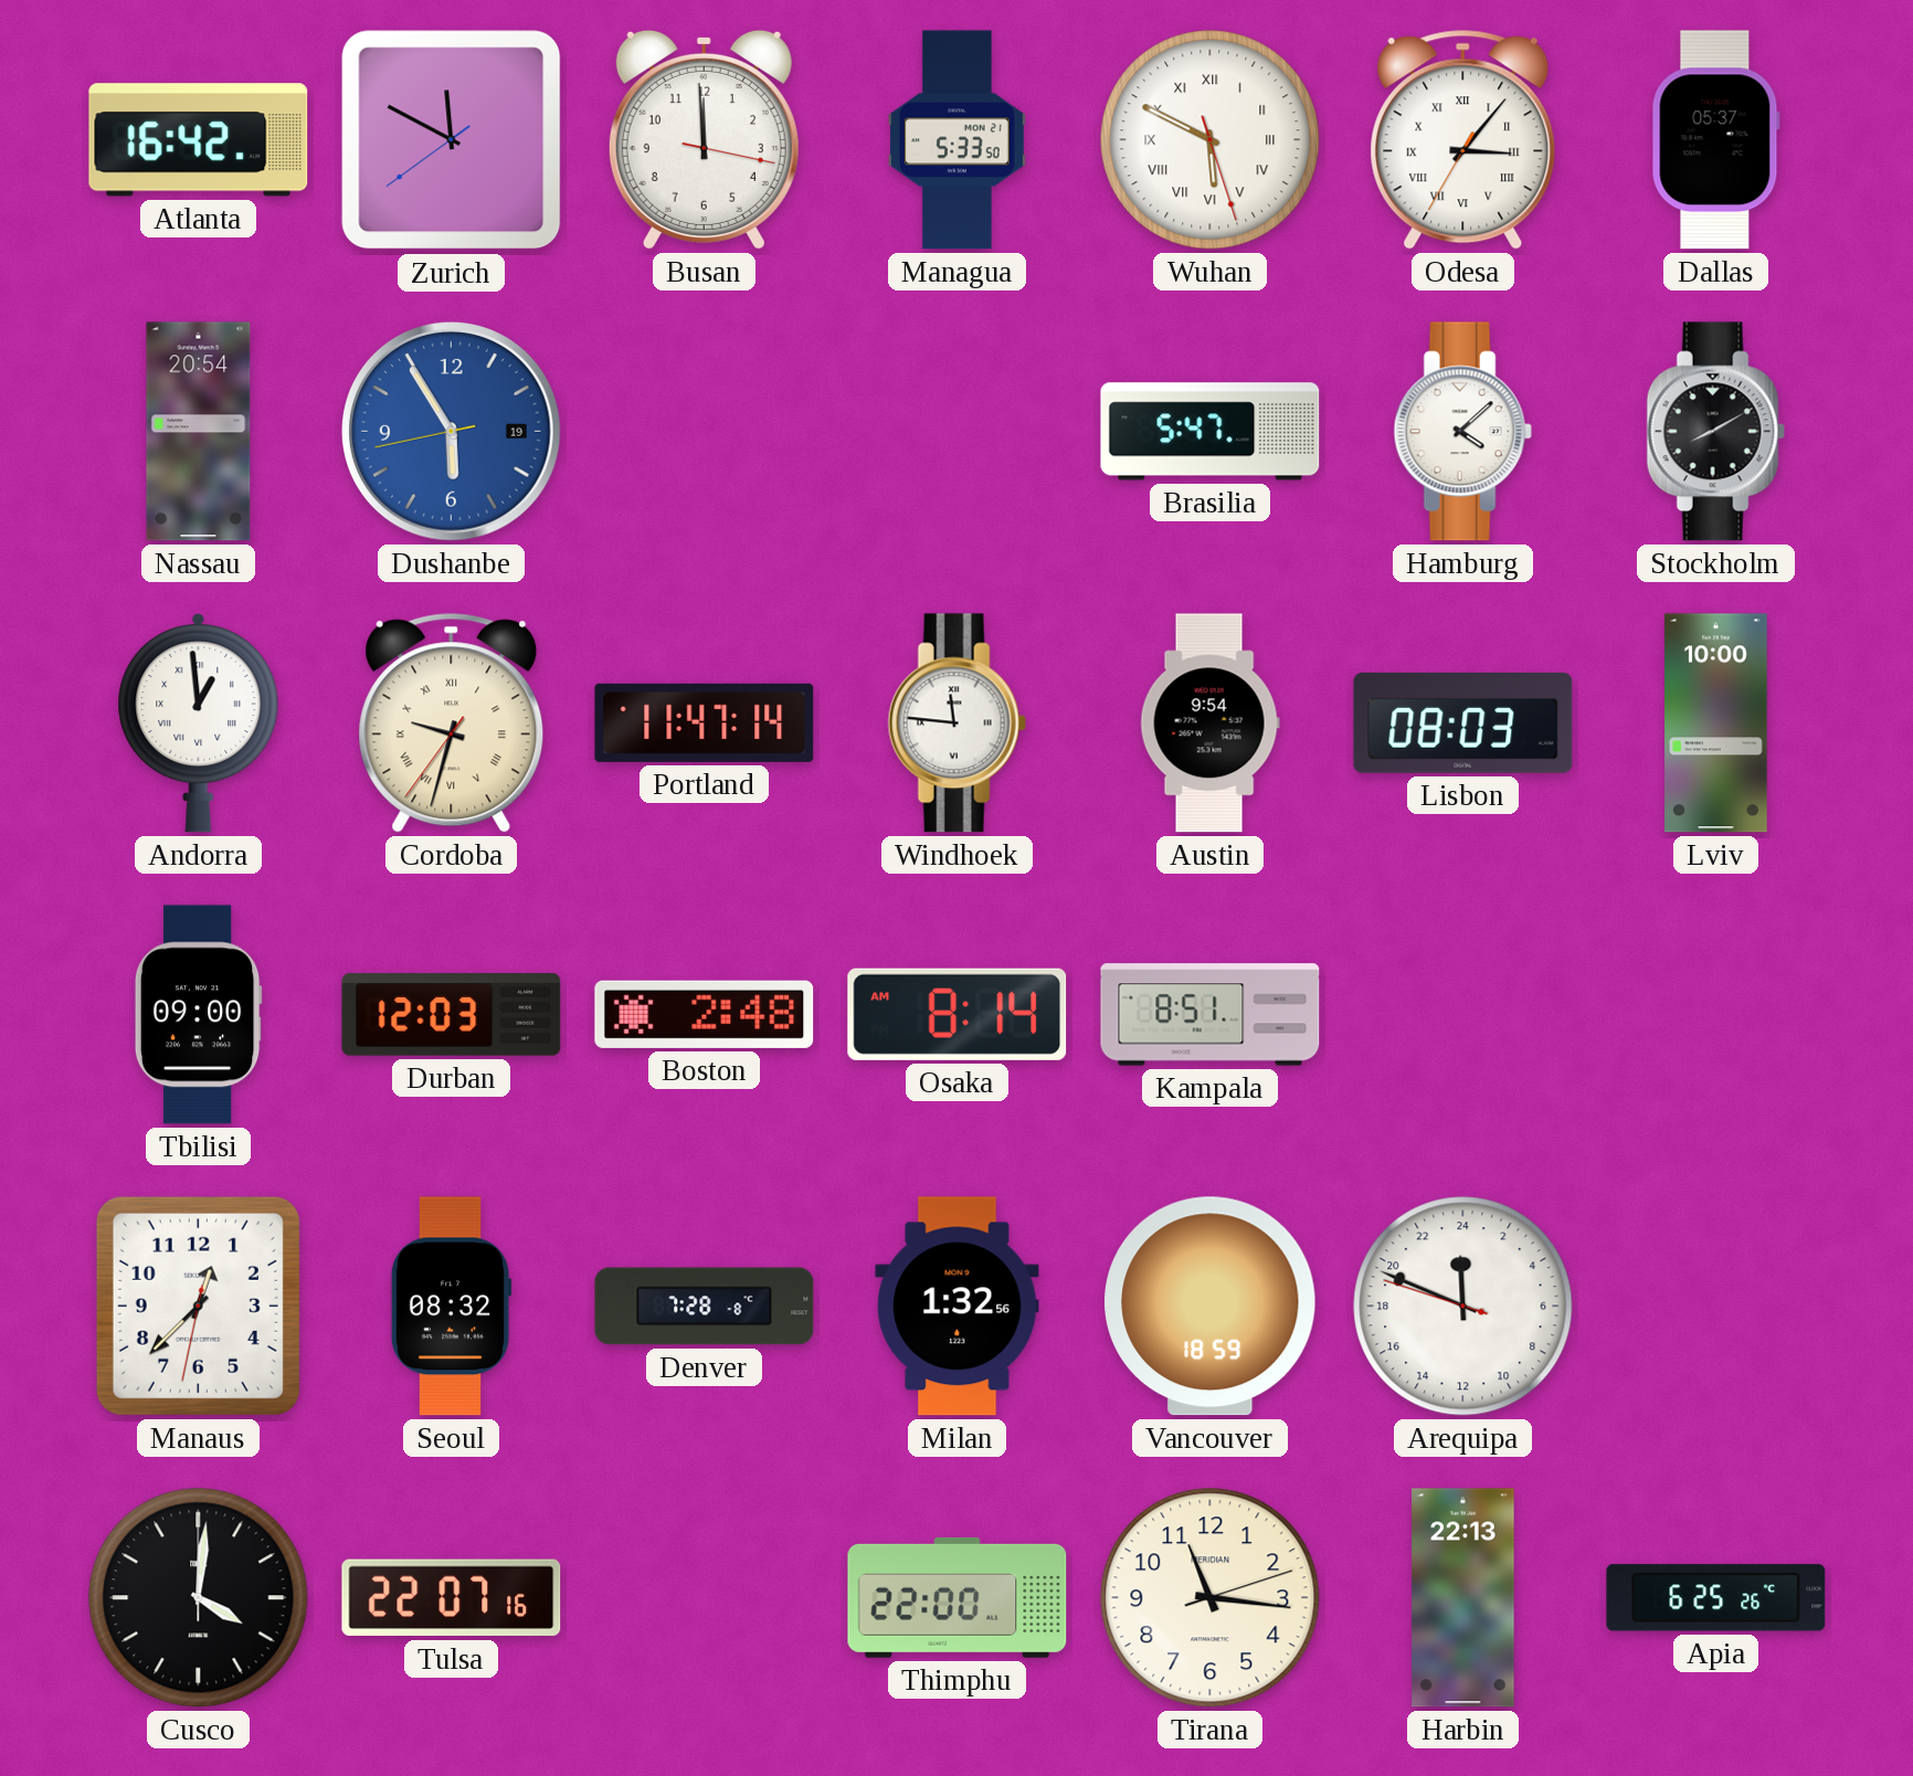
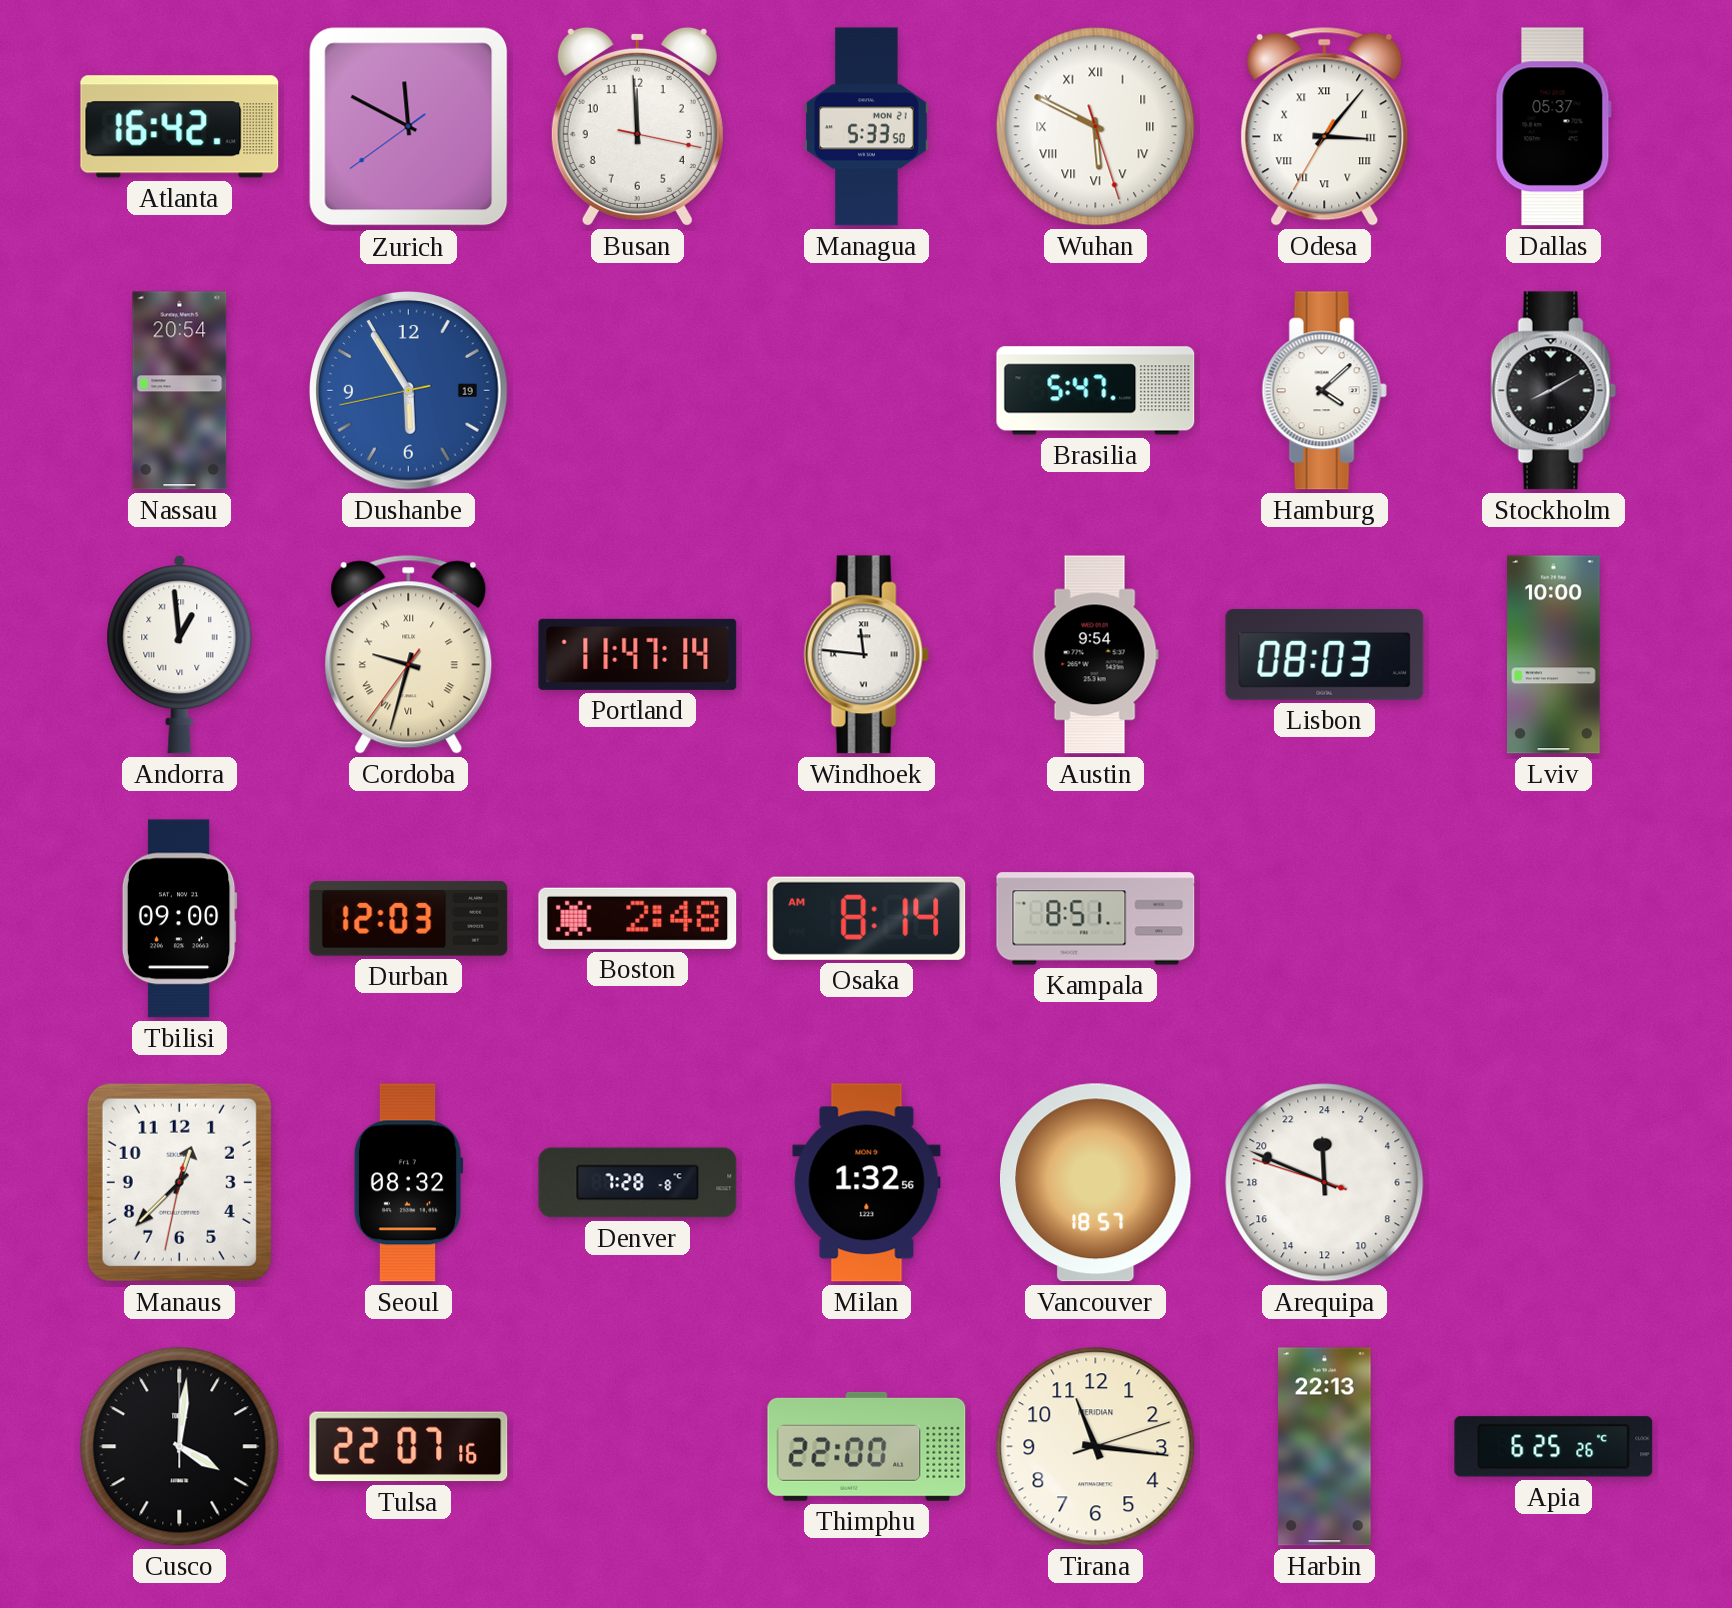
Vancouver: 18:59 -> 18:57
